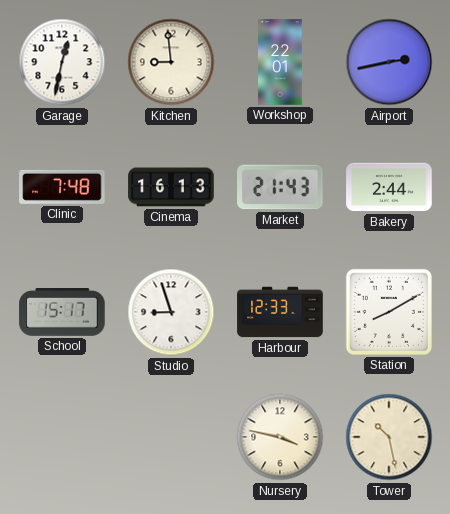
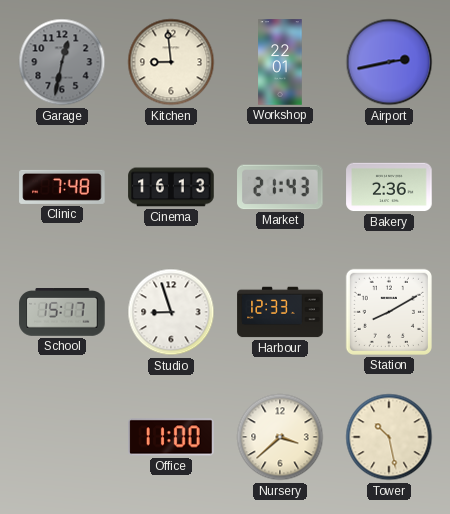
Garage dial: white -> grey
Bakery: 2:44 -> 2:36
Office: none -> 11:00
Nursery: 3:47 -> 3:38
